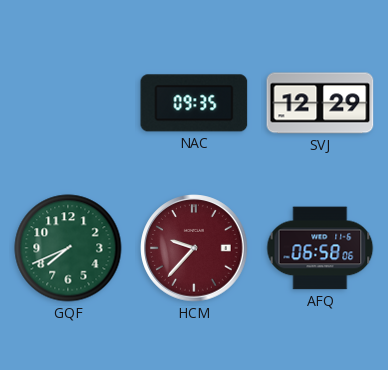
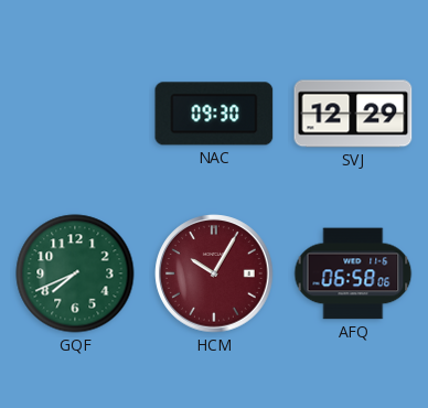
NAC: 09:35 -> 09:30
HCM: 9:37 -> 10:05
